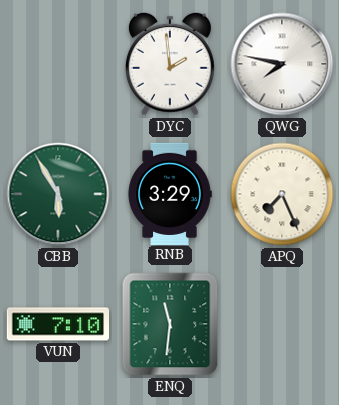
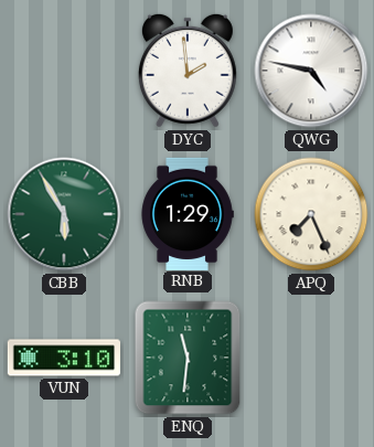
QWG: 7:47 -> 4:47
RNB: 3:29 -> 1:29
VUN: 7:10 -> 3:10
